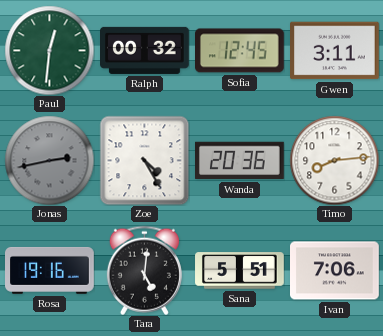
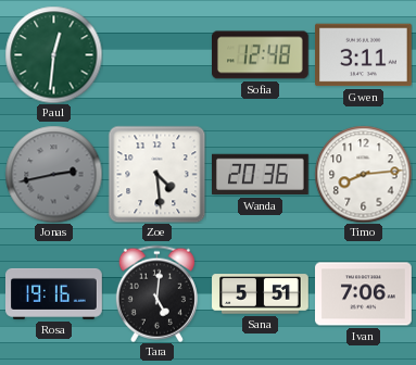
Ralph: 00:32 -> none
Sofia: 12:45 -> 12:48
Zoe: 4:25 -> 4:29
